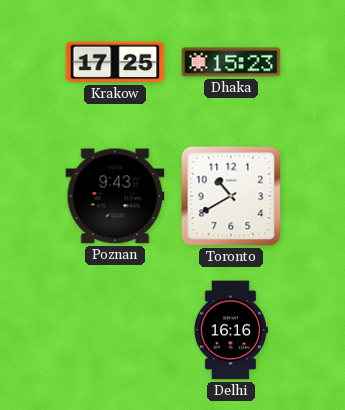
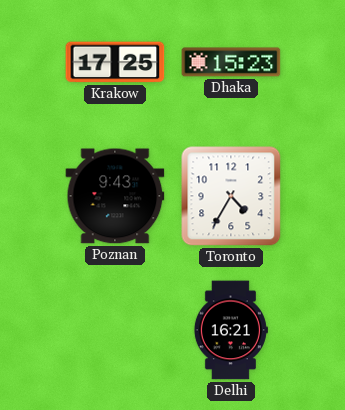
Toronto: 10:40 -> 4:35
Delhi: 16:16 -> 16:21
